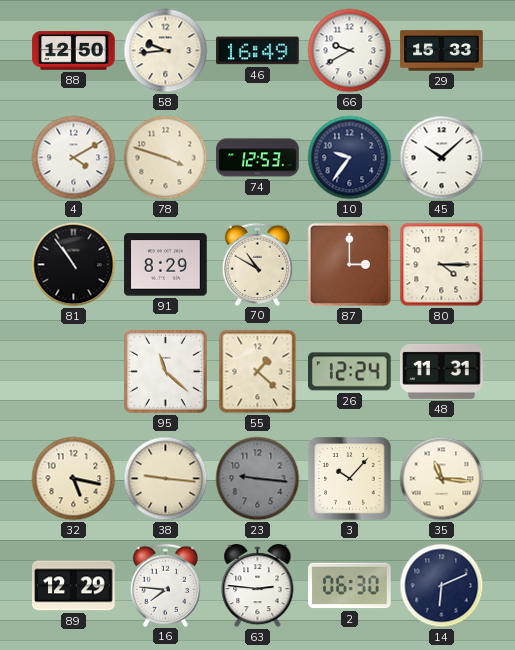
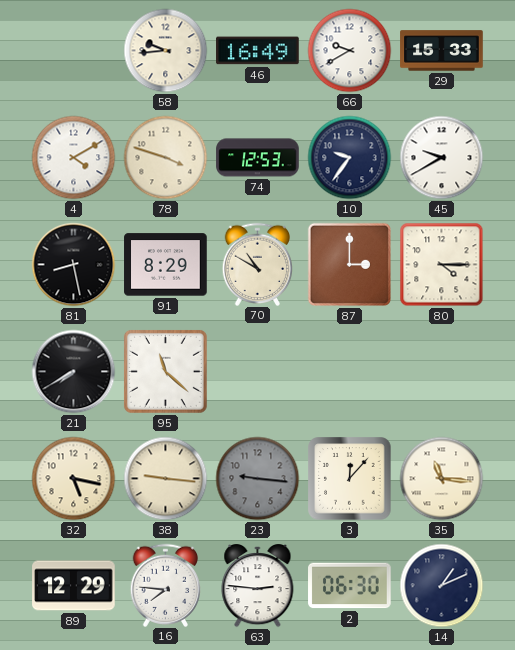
88: 12:50 -> none
45: 10:08 -> 9:40
81: 10:54 -> 8:28
21: none -> 7:40
55: 1:22 -> none
26: 12:24 -> none
48: 11:31 -> none
3: 10:07 -> 12:07
14: 6:11 -> 1:11
